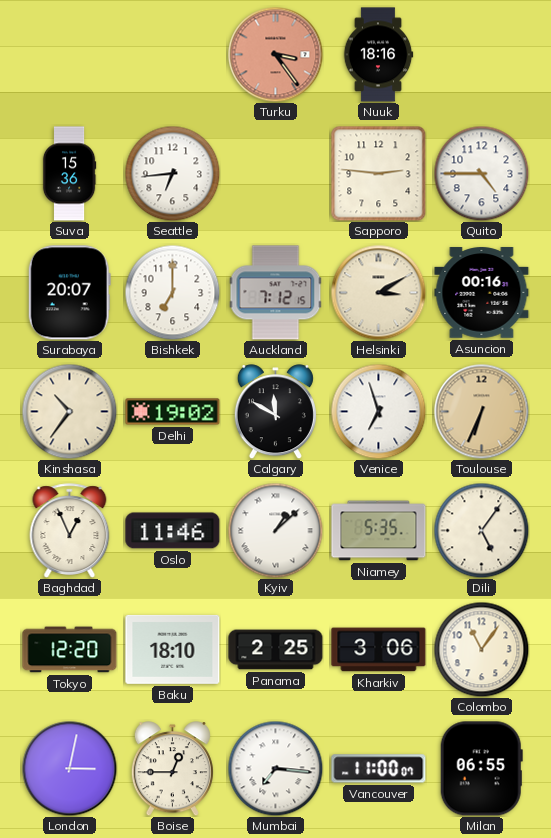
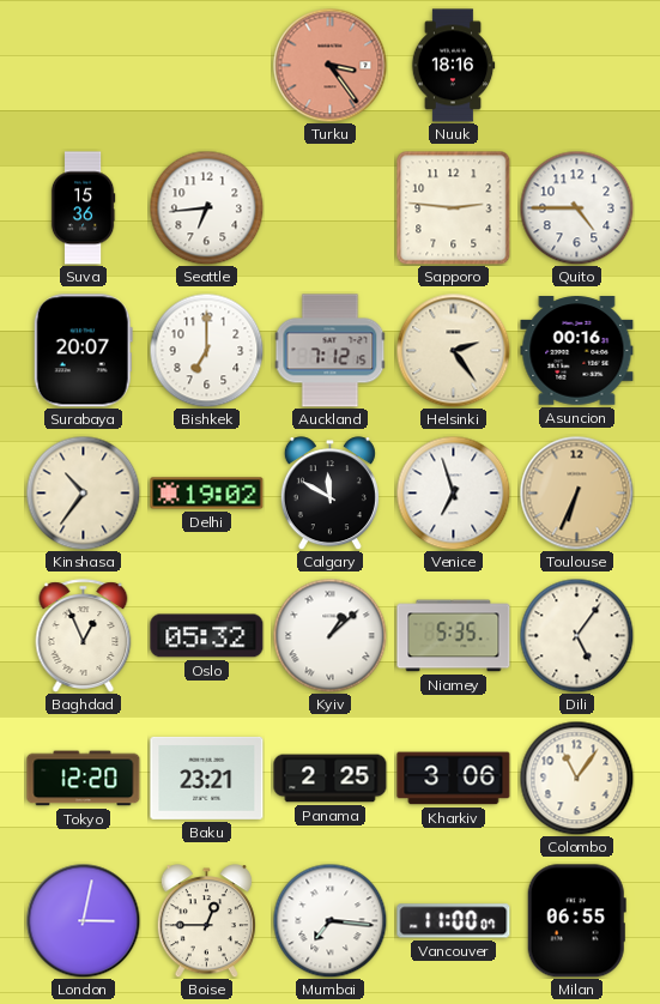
Helsinki: 3:10 -> 2:24
Oslo: 11:46 -> 05:32
Baku: 18:10 -> 23:21
